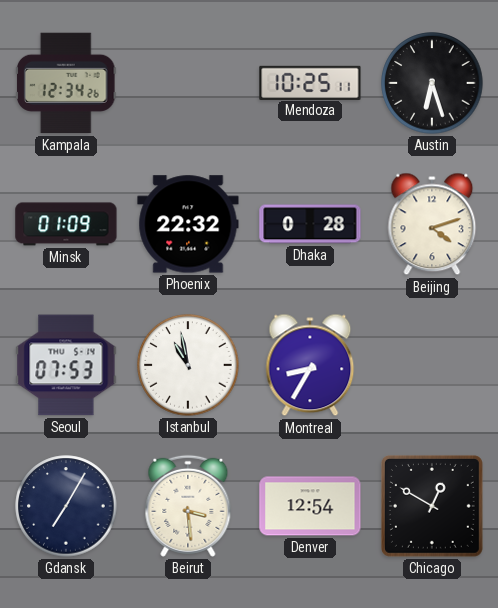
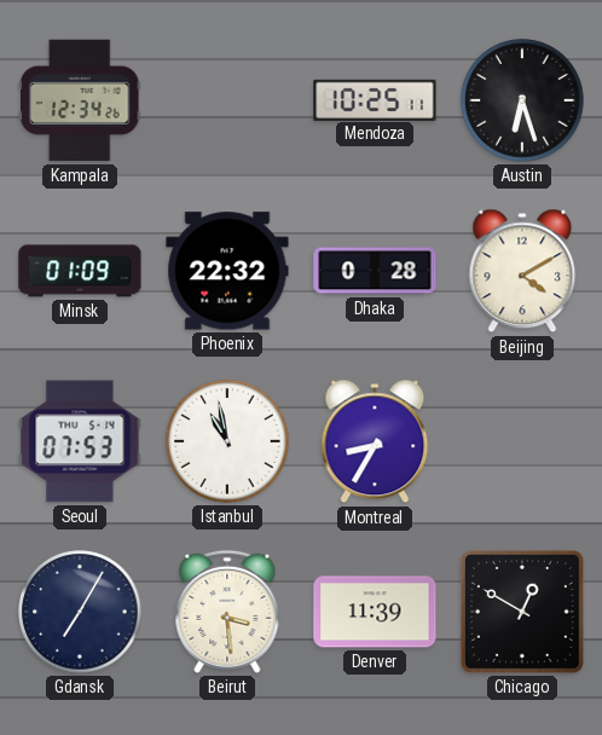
Beijing: 4:12 -> 4:10
Denver: 12:54 -> 11:39
